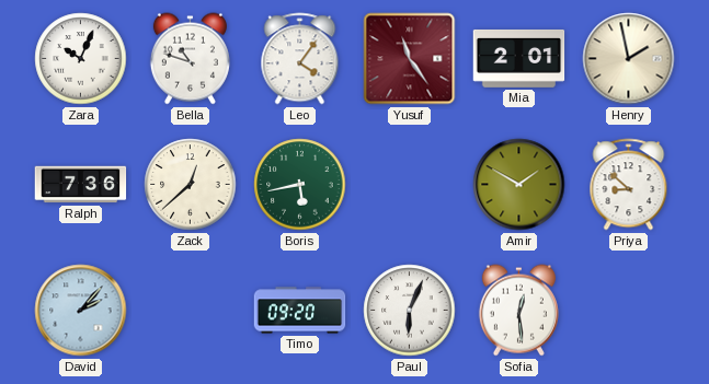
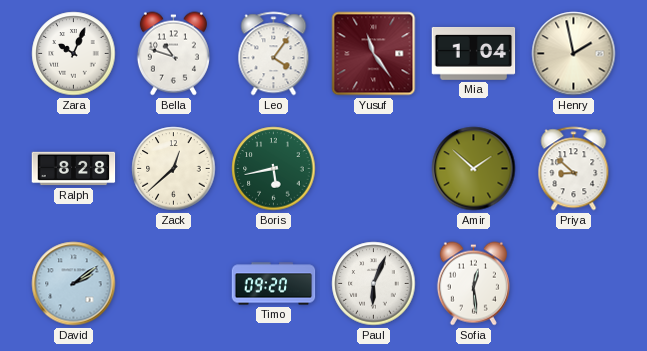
Mia: 2:01 -> 1:04
Ralph: 7:36 -> 8:28
Amir: 1:50 -> 1:52
David: 2:07 -> 2:09
